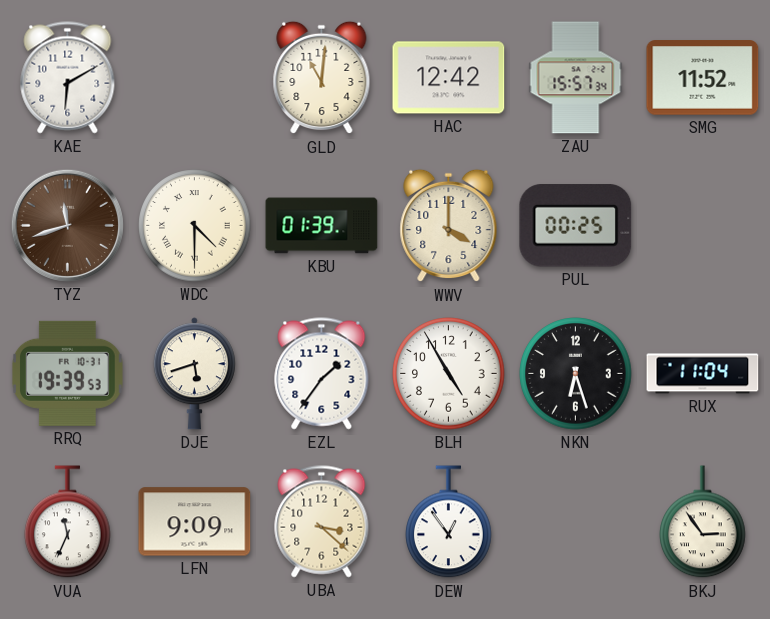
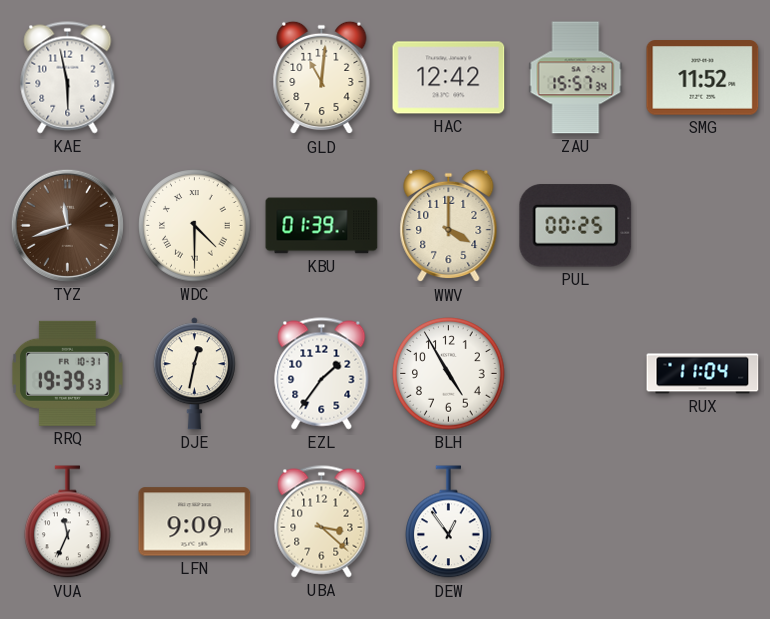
KAE: 6:10 -> 5:58
DJE: 5:42 -> 12:32
NKN: 6:27 -> none
BKJ: 2:54 -> none
